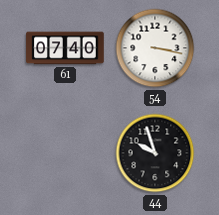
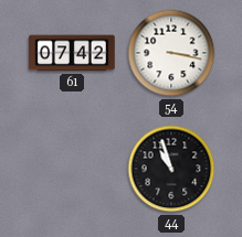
61: 07:40 -> 07:42
44: 9:57 -> 10:57
